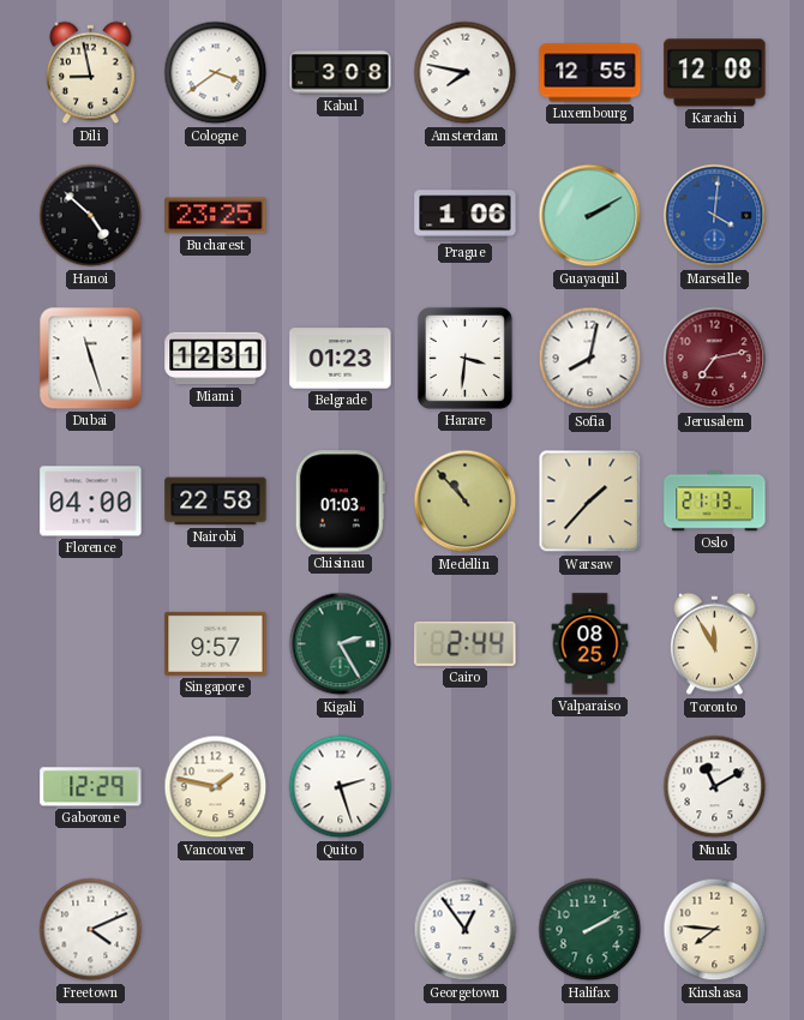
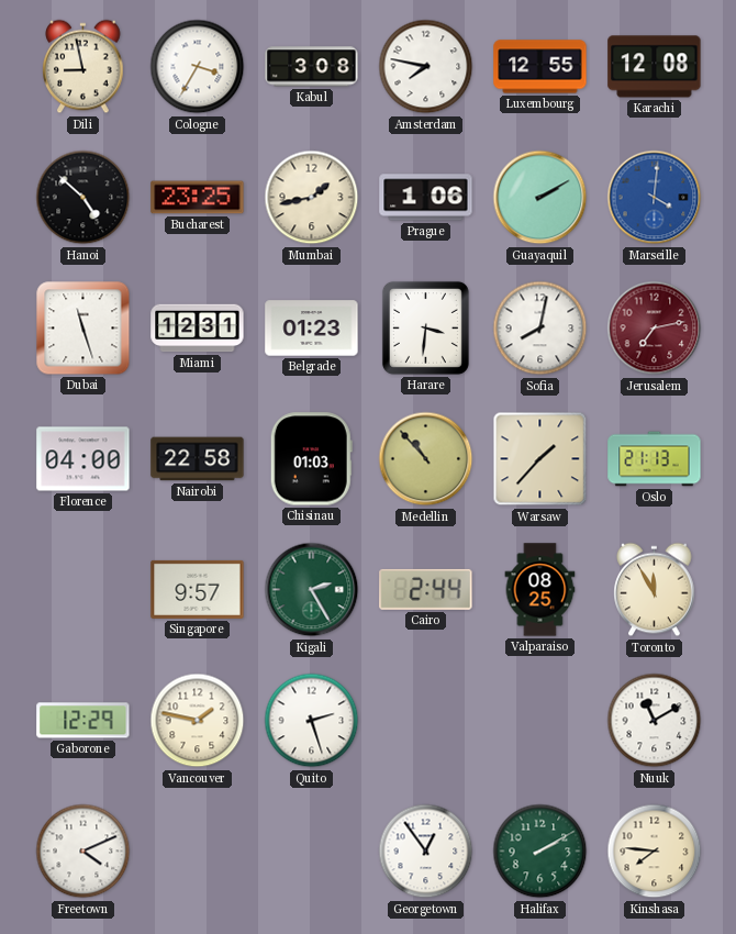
Cologne: 3:39 -> 3:35
Mumbai: none -> 1:43
